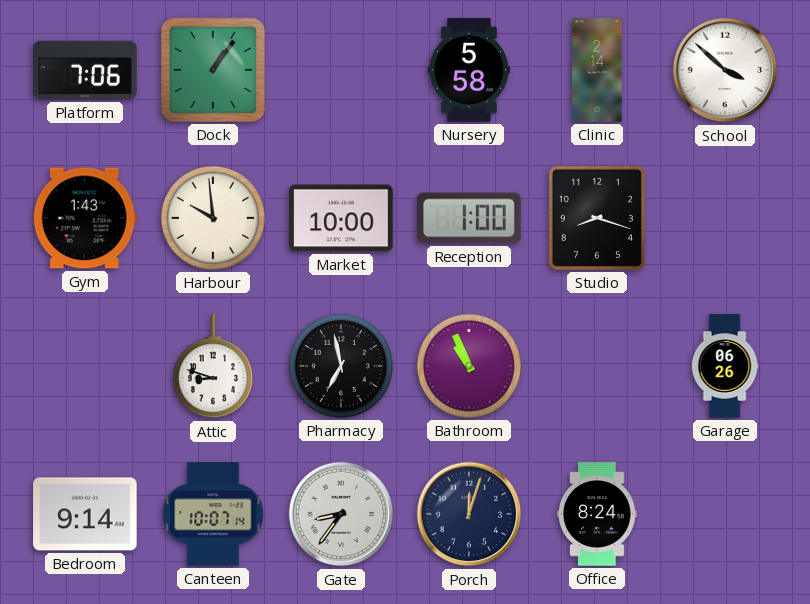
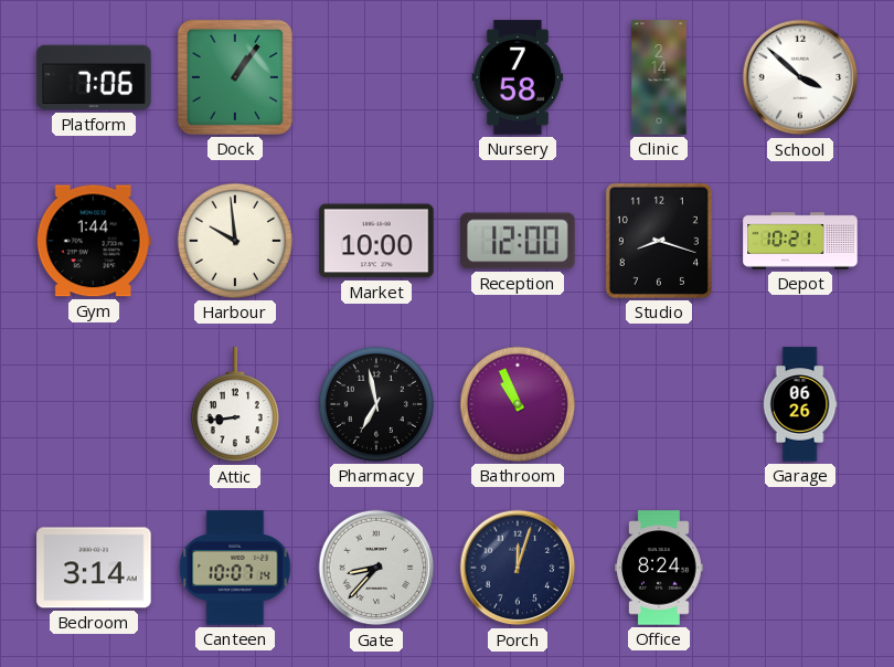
Nursery: 5:58 -> 7:58
Gym: 1:43 -> 1:44
Reception: 1:00 -> 12:00
Depot: none -> 10:21
Attic: 8:48 -> 8:44
Bedroom: 9:14 -> 3:14
Gate: 8:36 -> 8:37
